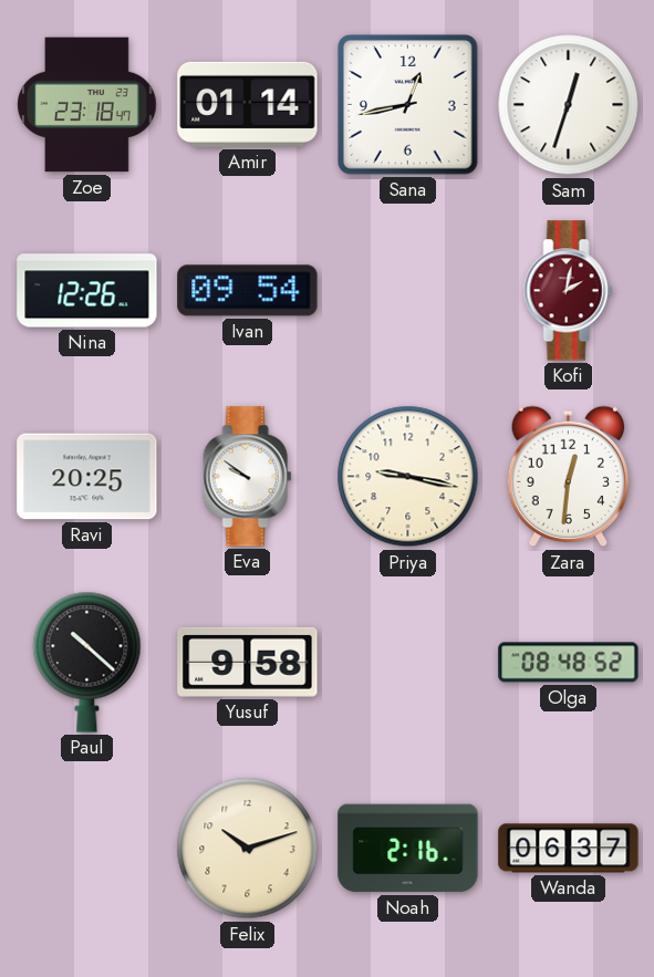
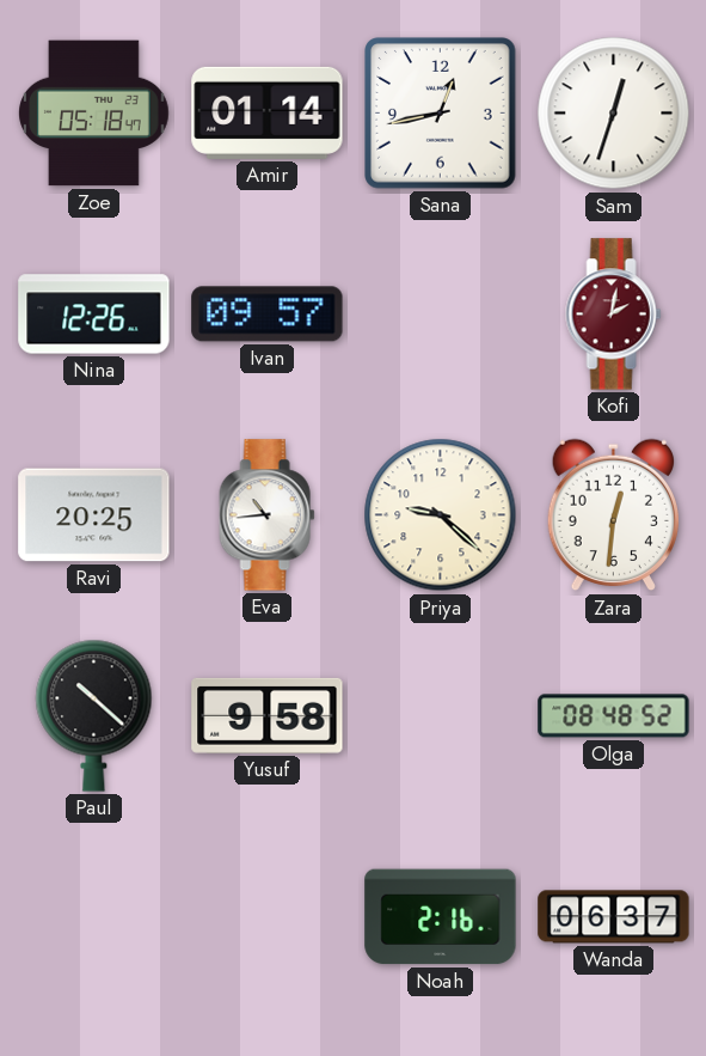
Zoe: 23:18 -> 05:18
Ivan: 09:54 -> 09:57
Eva: 9:51 -> 10:44
Priya: 9:17 -> 9:22
Felix: 10:12 -> none
